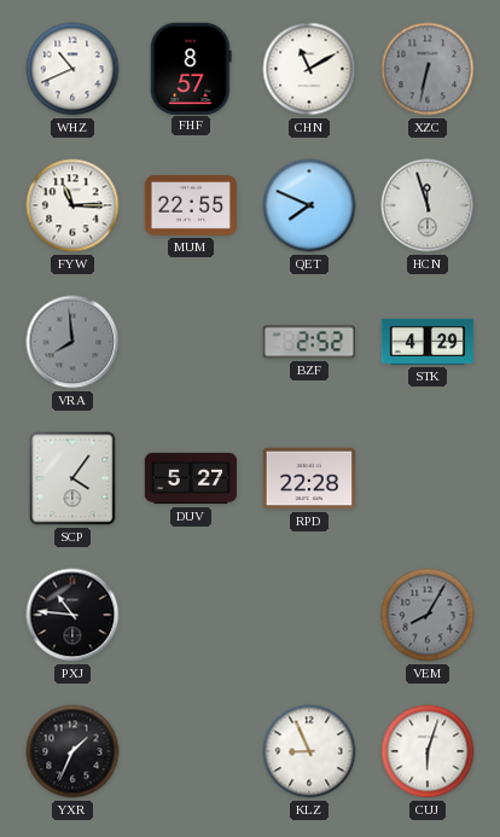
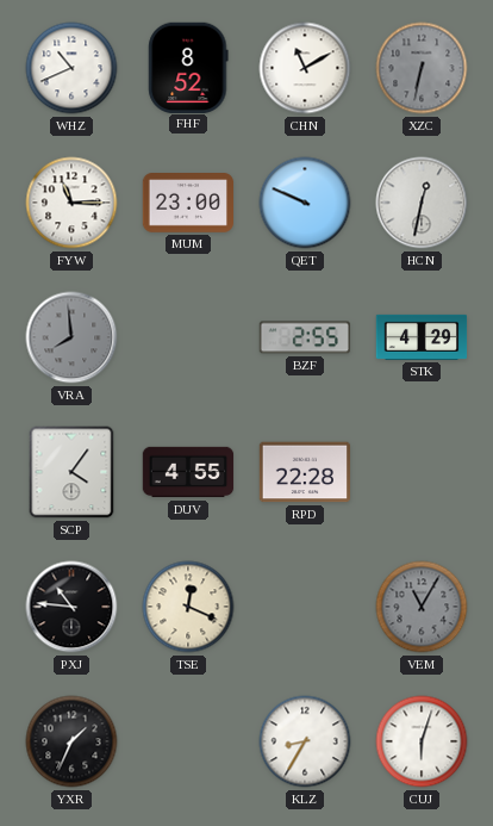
FHF: 8:57 -> 8:52
MUM: 22:55 -> 23:00
QET: 7:49 -> 9:49
HCN: 11:57 -> 12:32
BZF: 2:52 -> 2:55
DUV: 5:27 -> 4:55
TSE: none -> 12:19
VEM: 8:05 -> 11:05
KLZ: 8:56 -> 8:35
